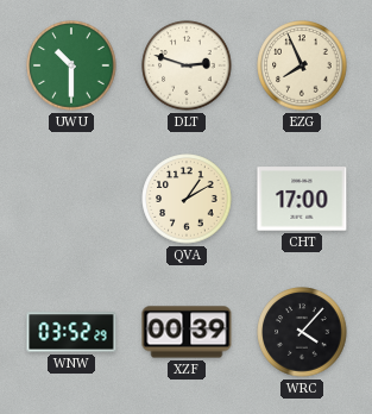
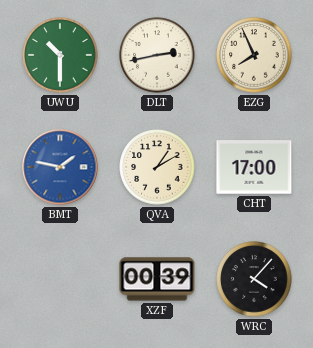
DLT: 2:48 -> 2:43
BMT: none -> 1:47
WNW: 03:52 -> none
